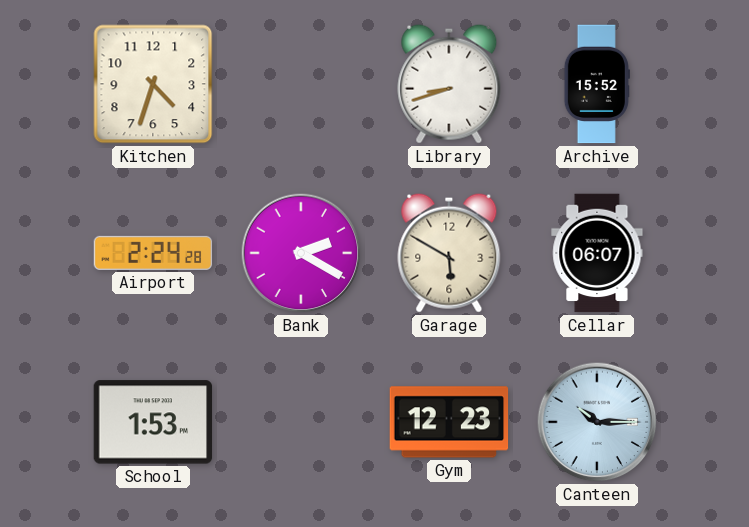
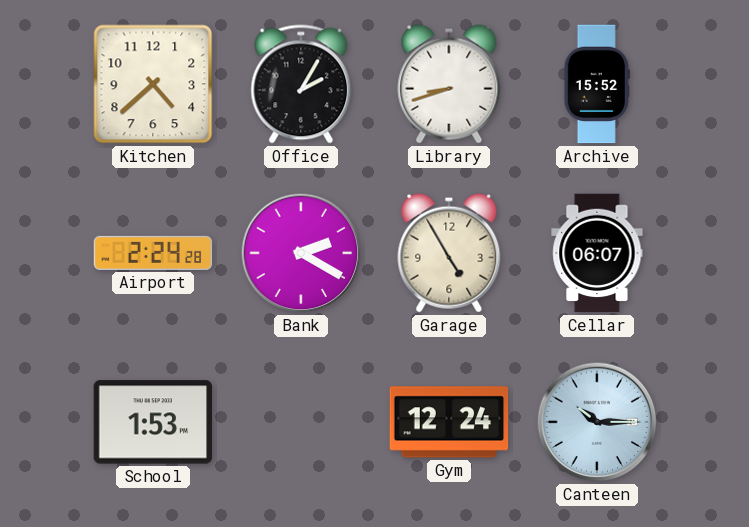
Kitchen: 4:33 -> 4:38
Office: none -> 2:05
Garage: 5:50 -> 4:55
Gym: 12:23 -> 12:24
